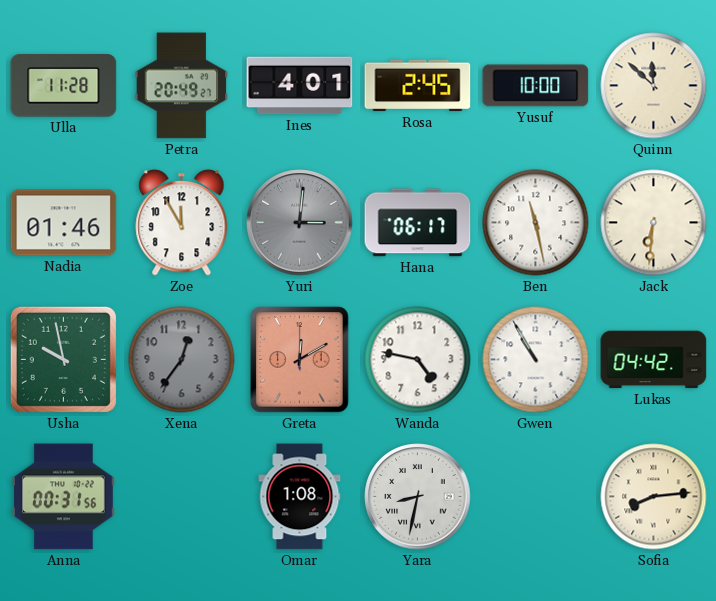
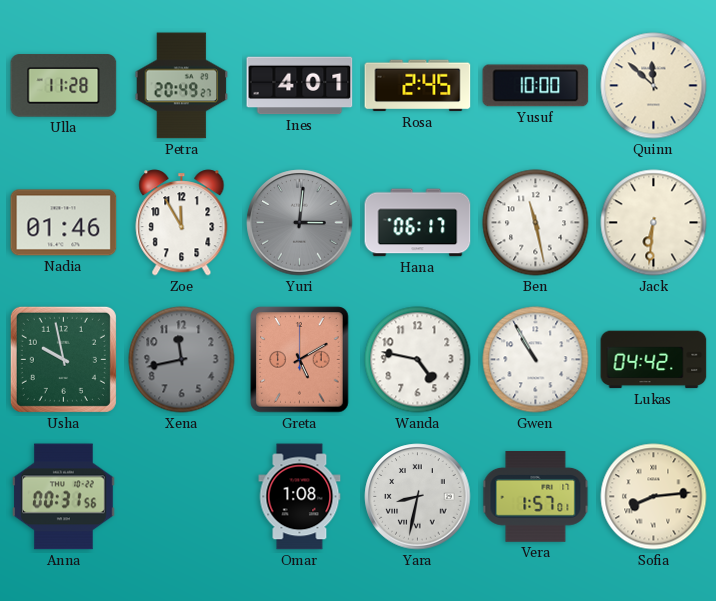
Xena: 12:36 -> 11:43
Greta: 12:10 -> 5:10
Vera: none -> 1:57
